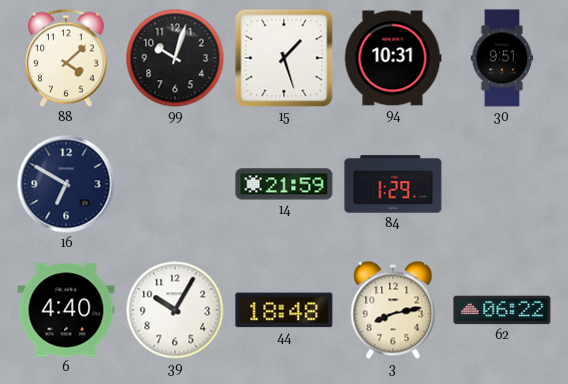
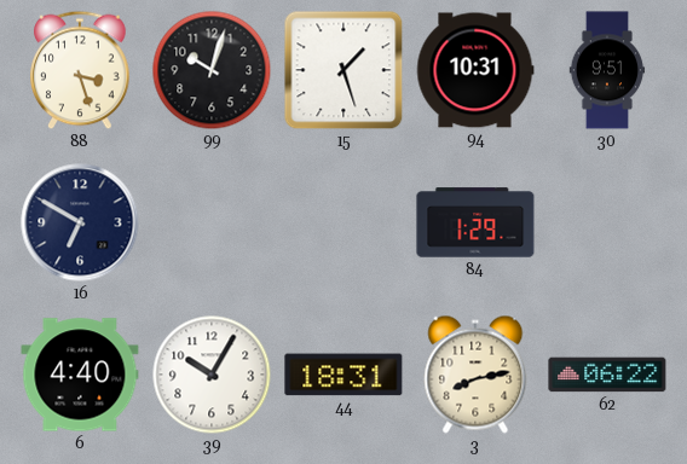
88: 4:08 -> 3:27
14: 21:59 -> none
44: 18:48 -> 18:31
